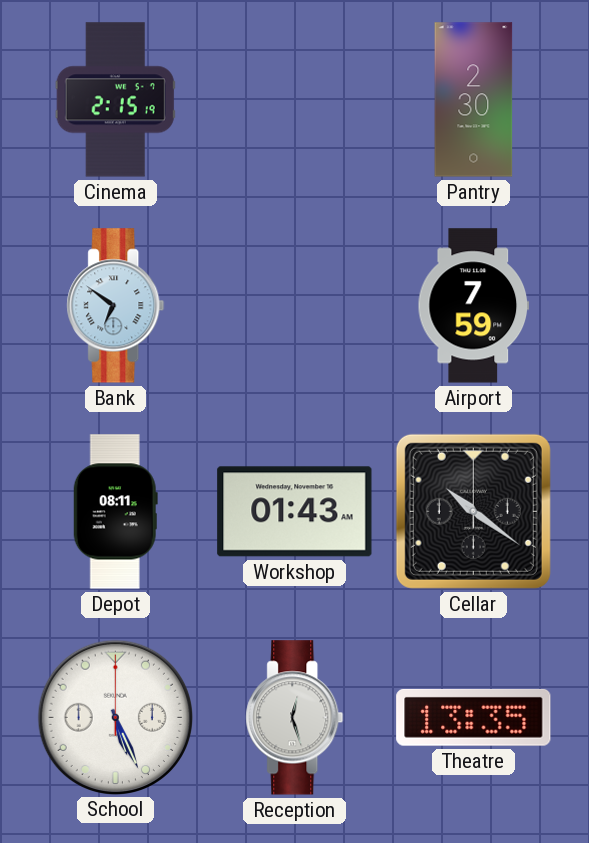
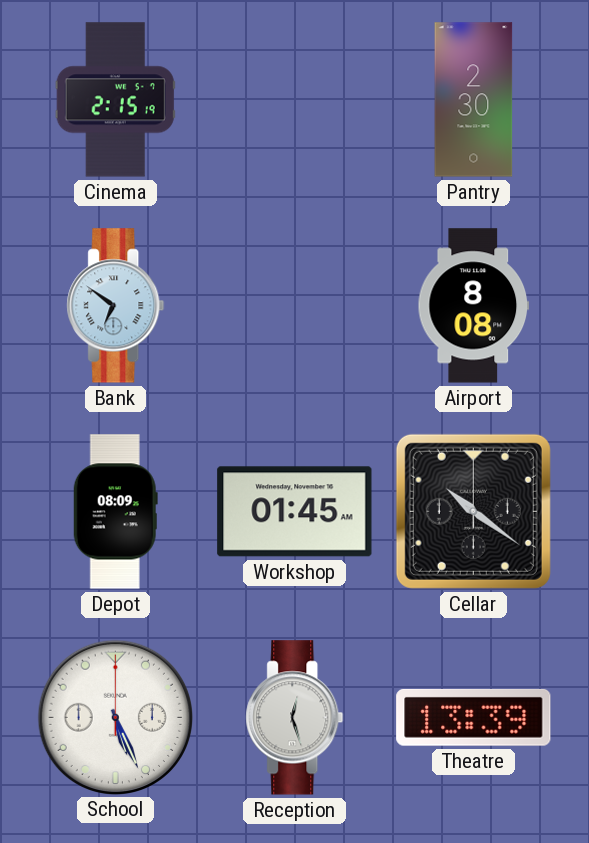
Airport: 7:59 -> 8:08
Depot: 08:11 -> 08:09
Workshop: 01:43 -> 01:45
Theatre: 13:35 -> 13:39
